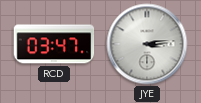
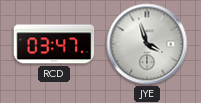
JYE: 3:14 -> 3:57
